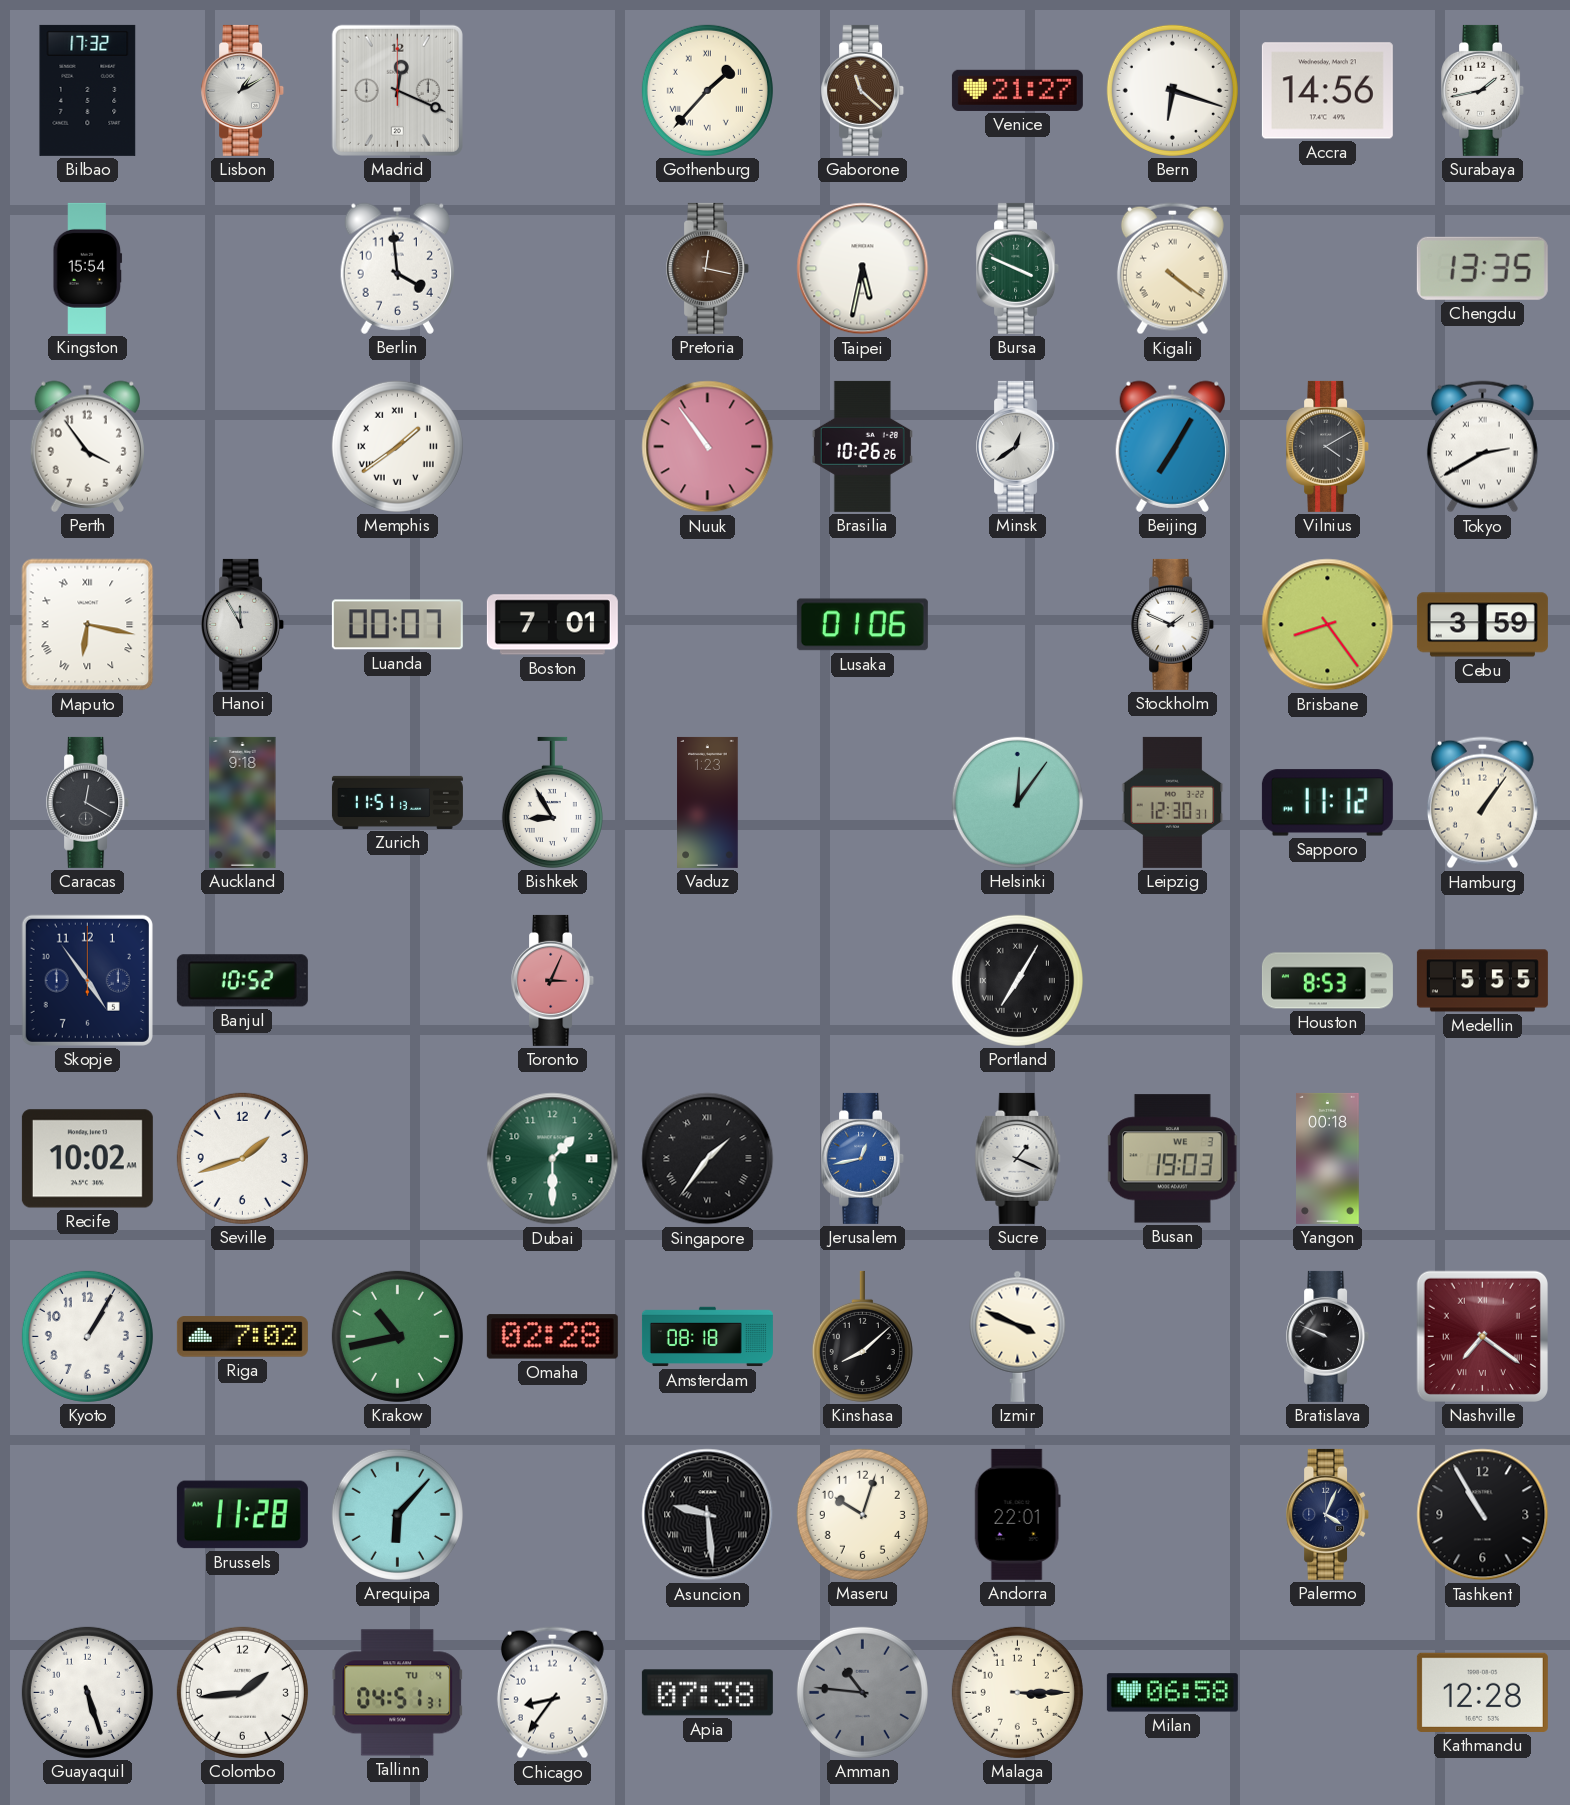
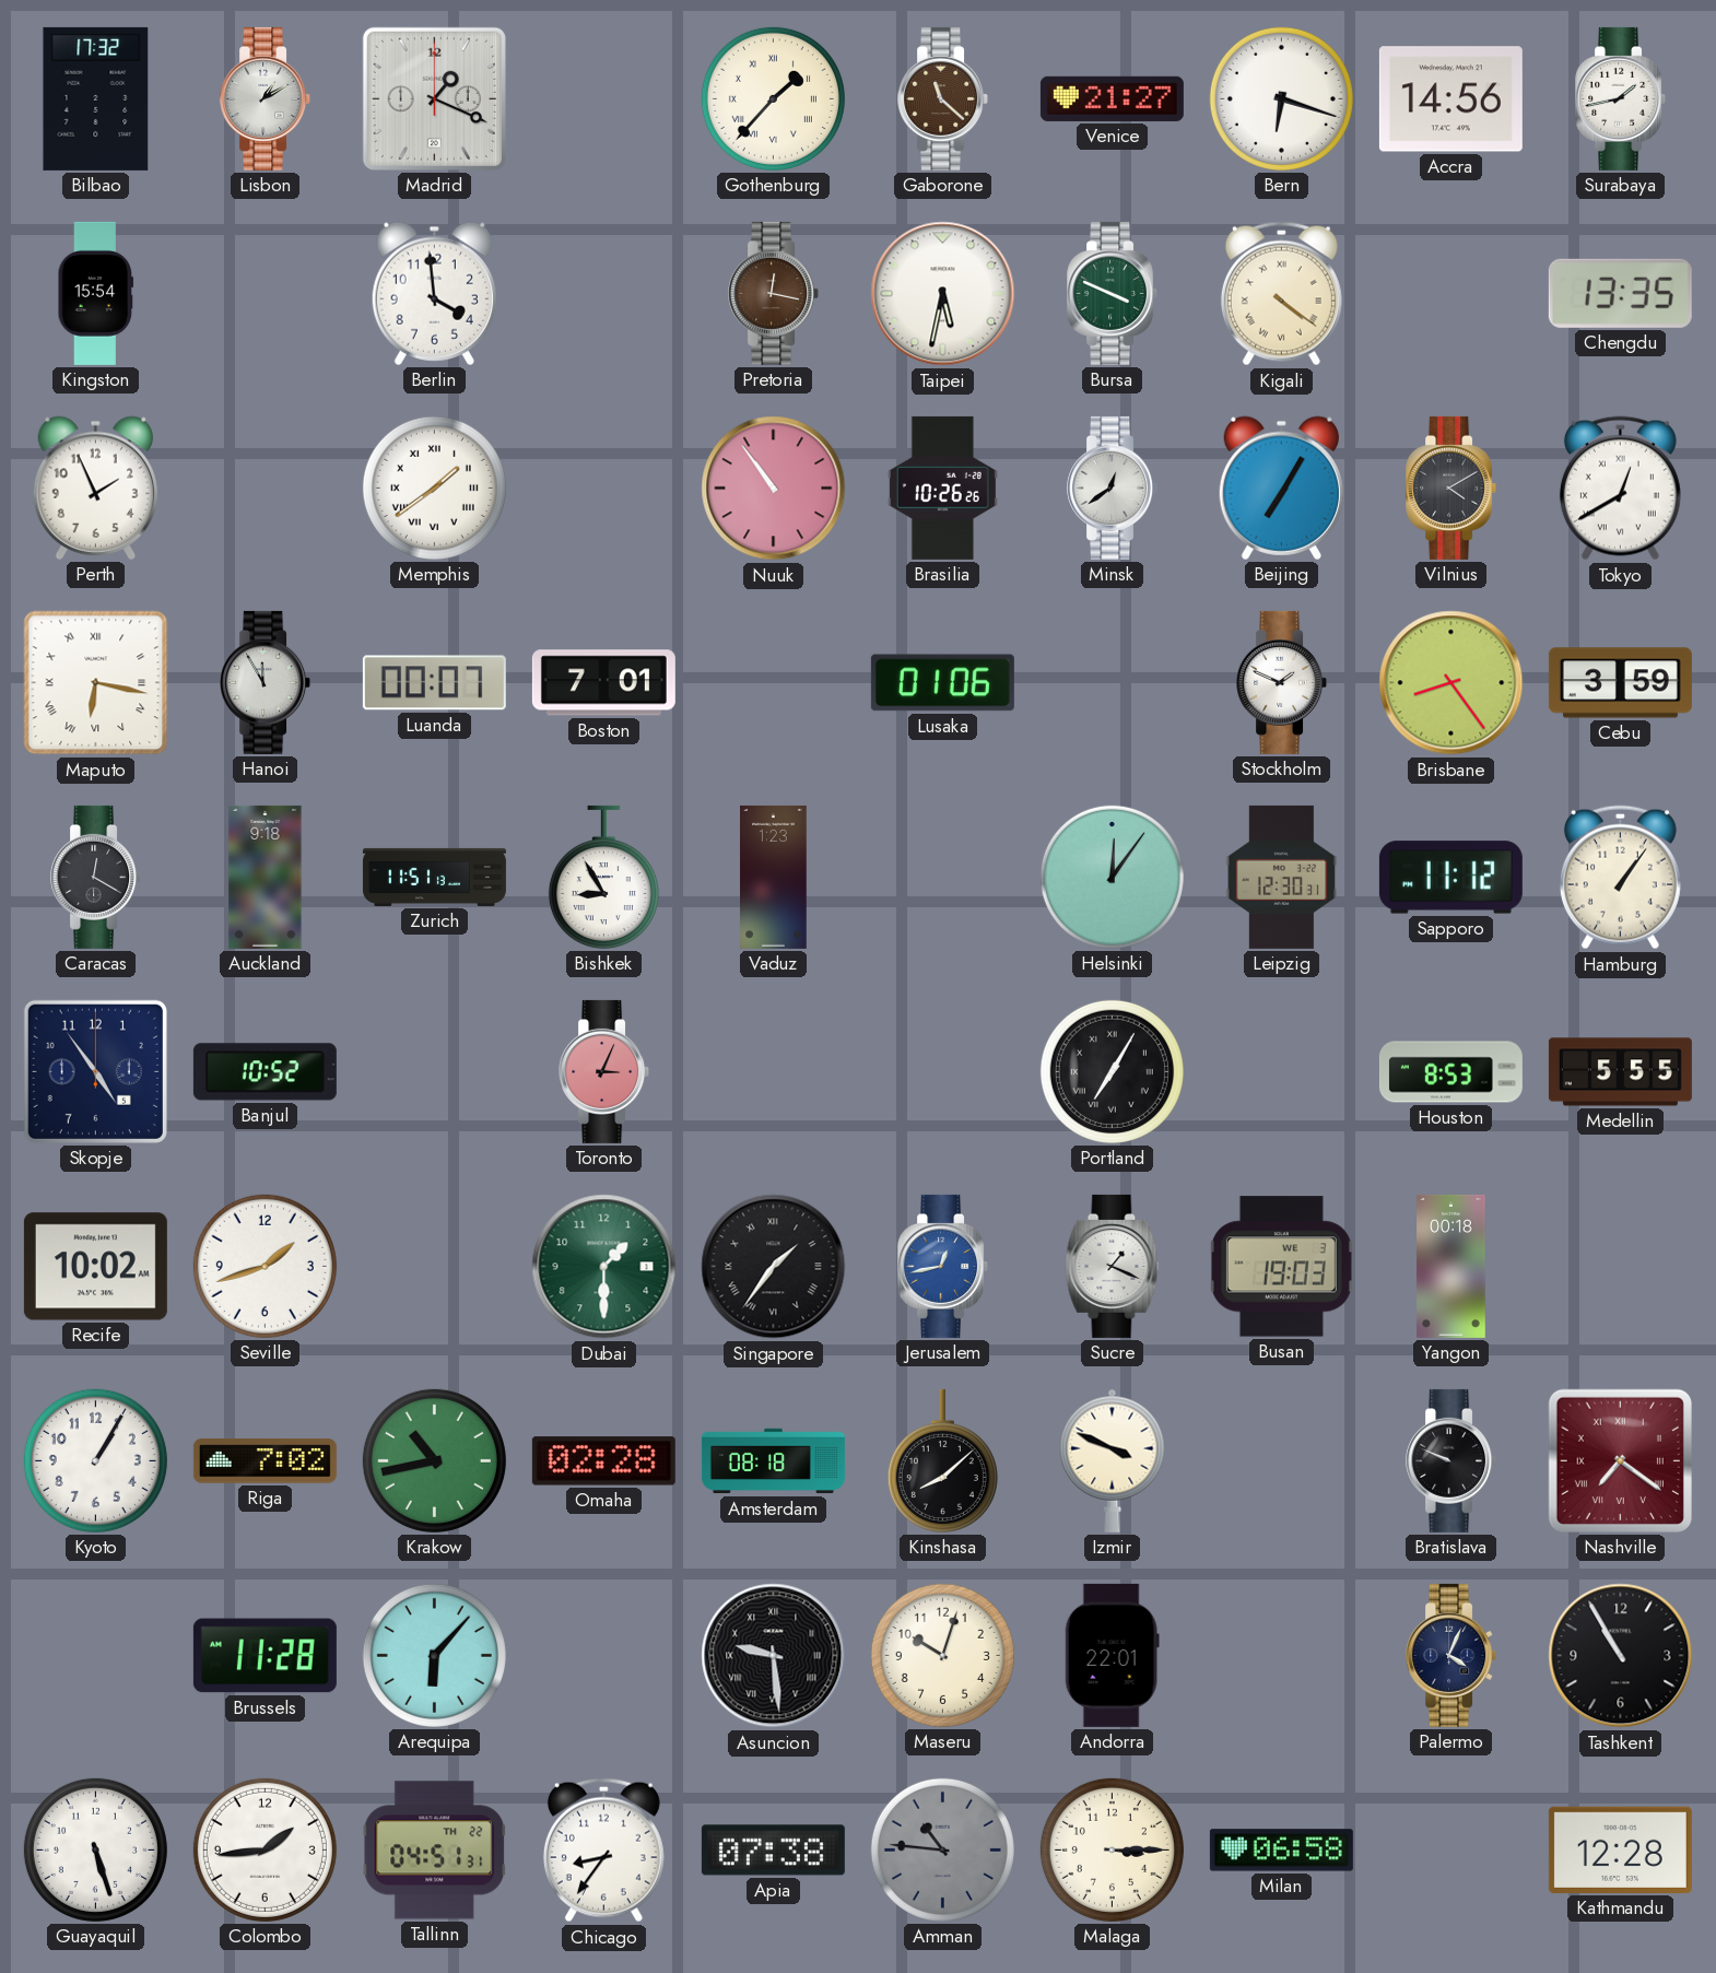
Madrid: 12:19 -> 1:19
Perth: 3:54 -> 1:56
Tokyo: 2:40 -> 12:40
Tallinn date: TU 4 -> TH 22
